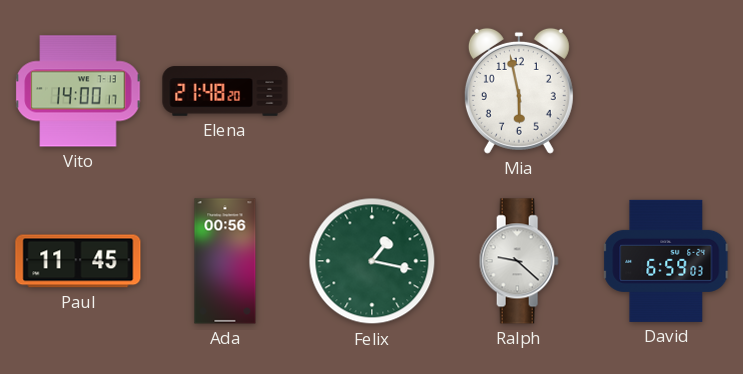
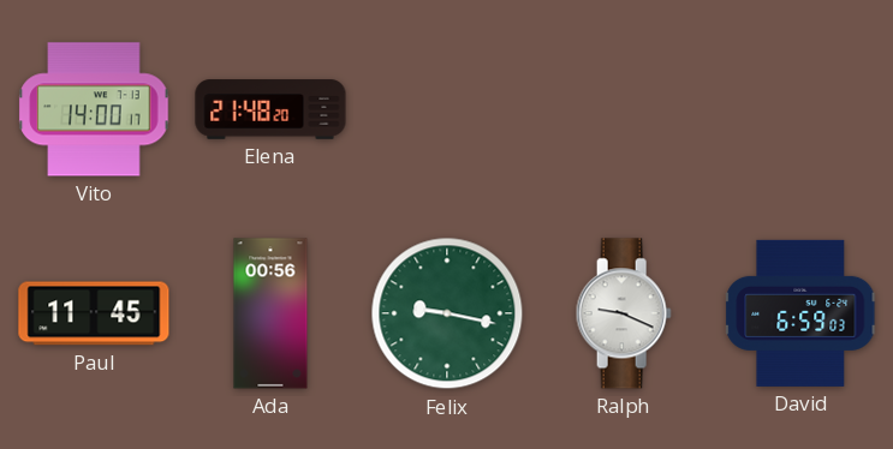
Mia: 5:58 -> none
Felix: 1:17 -> 9:17
Ralph: 9:22 -> 9:19
